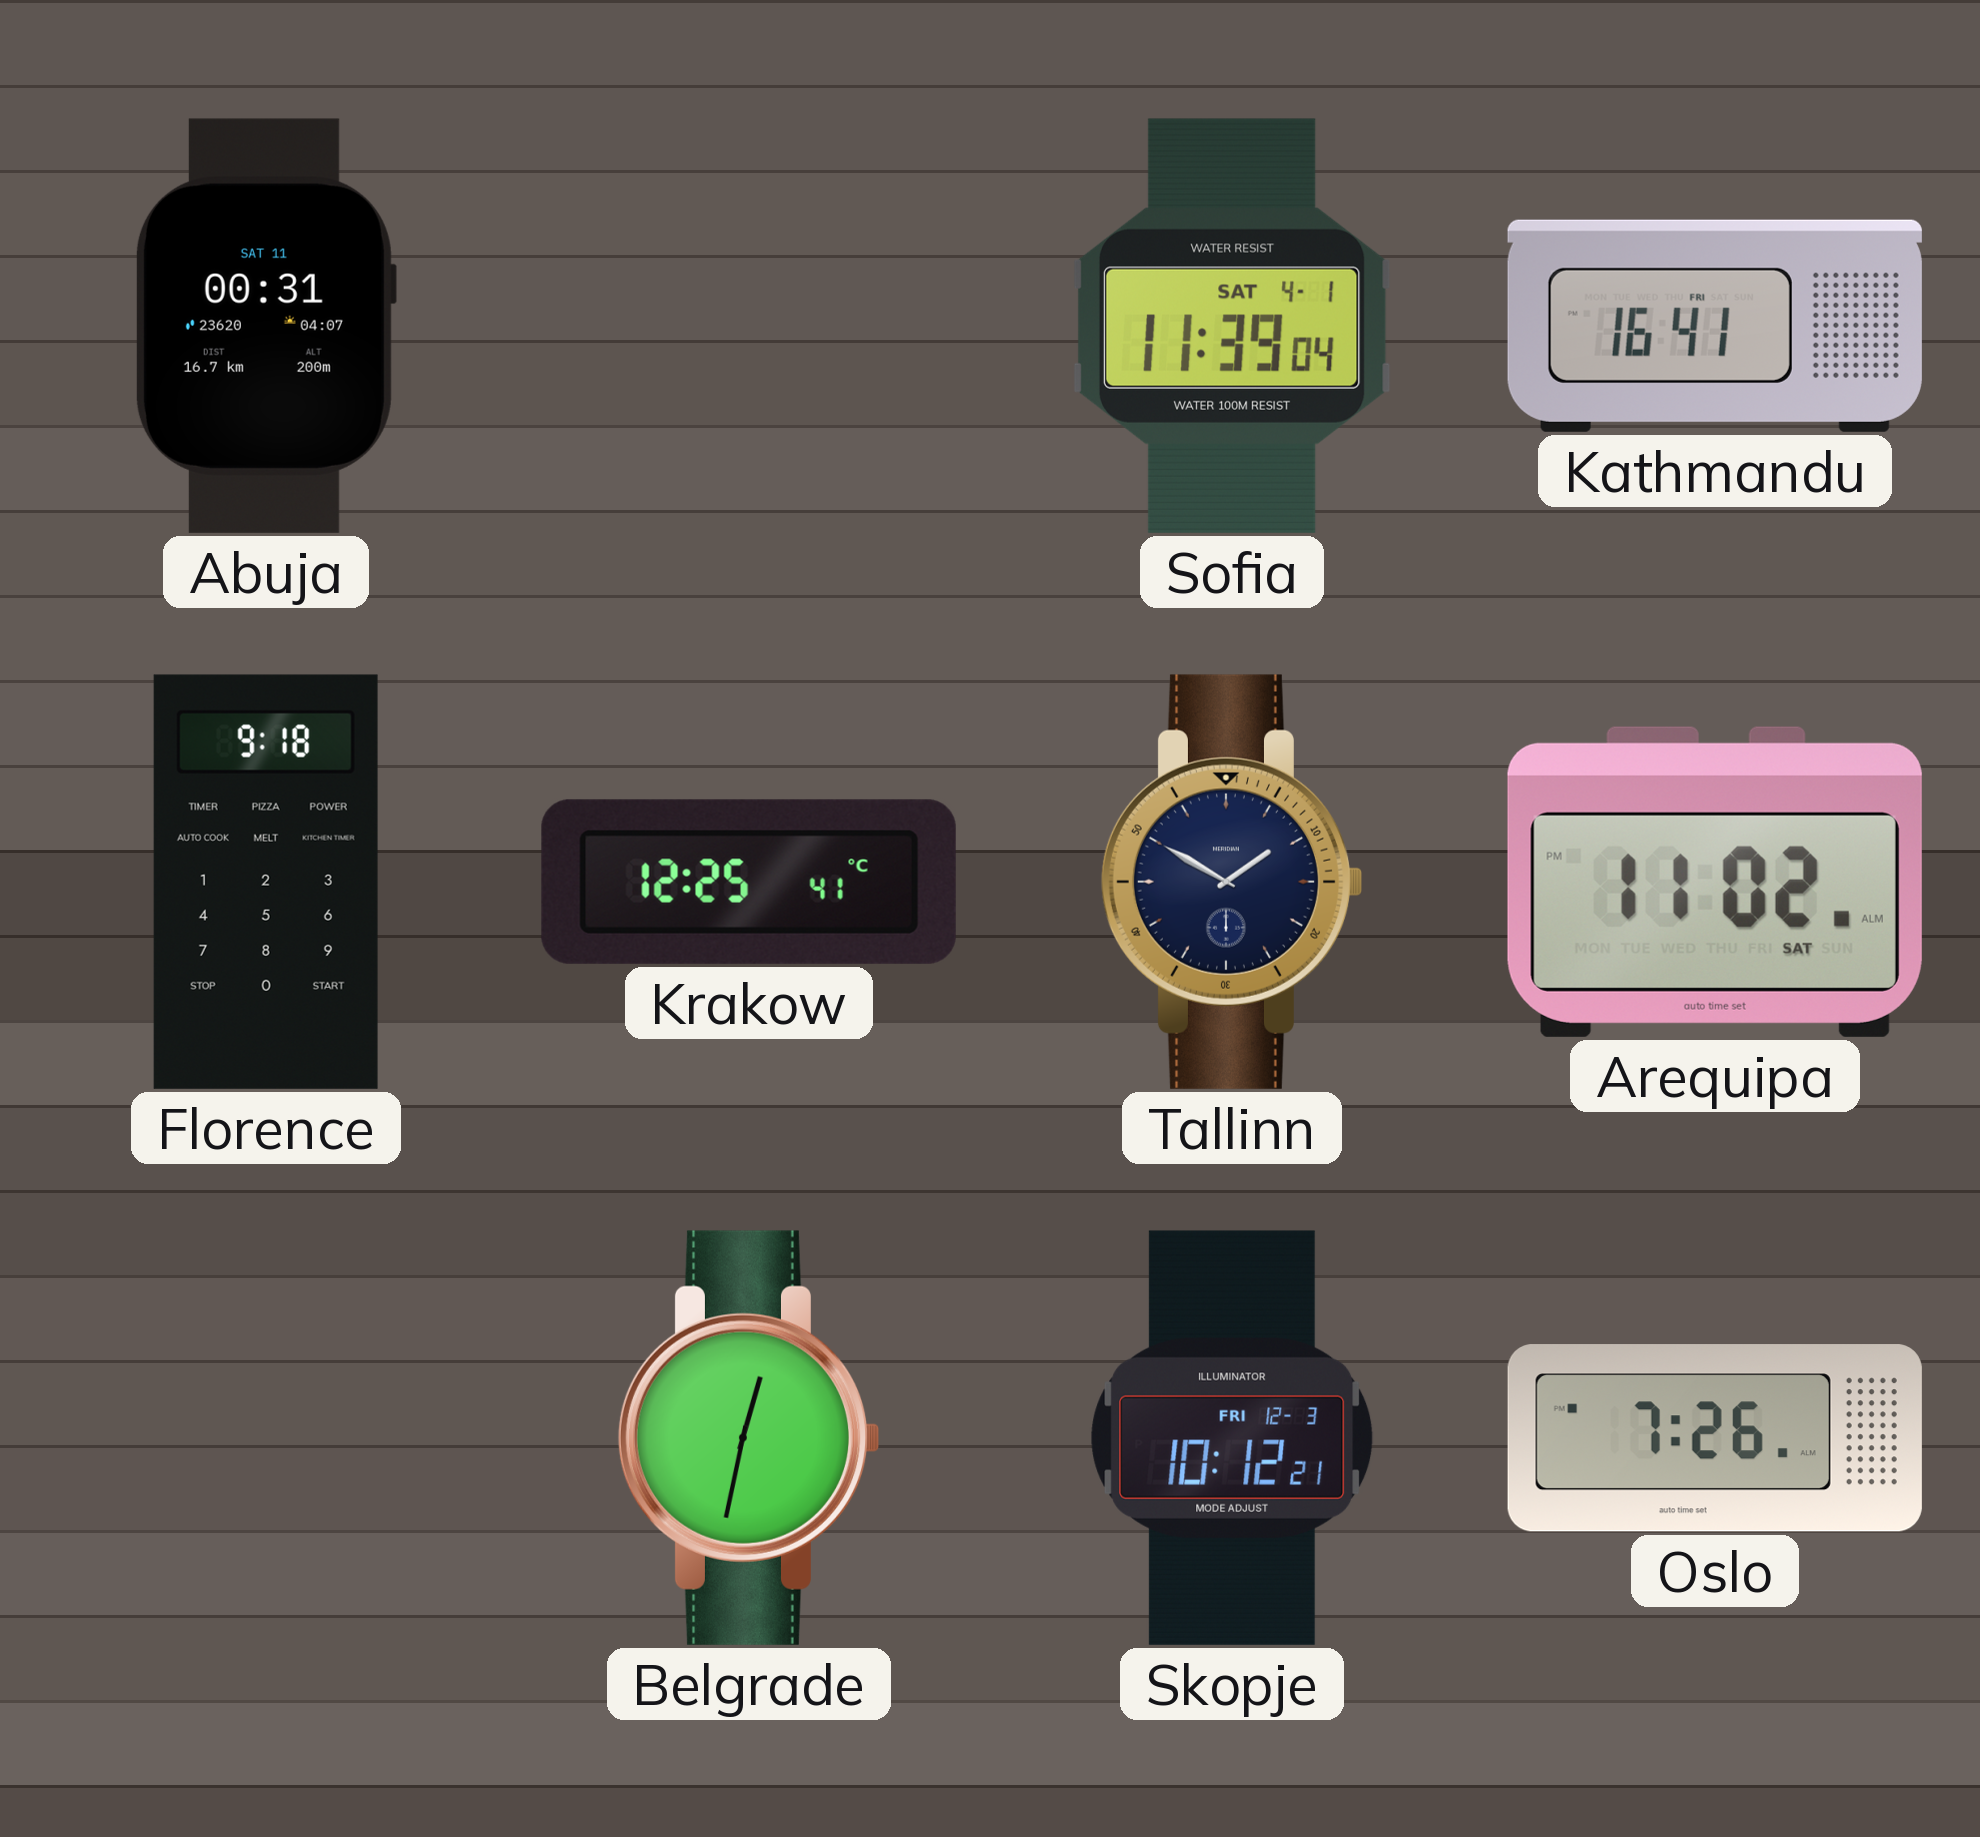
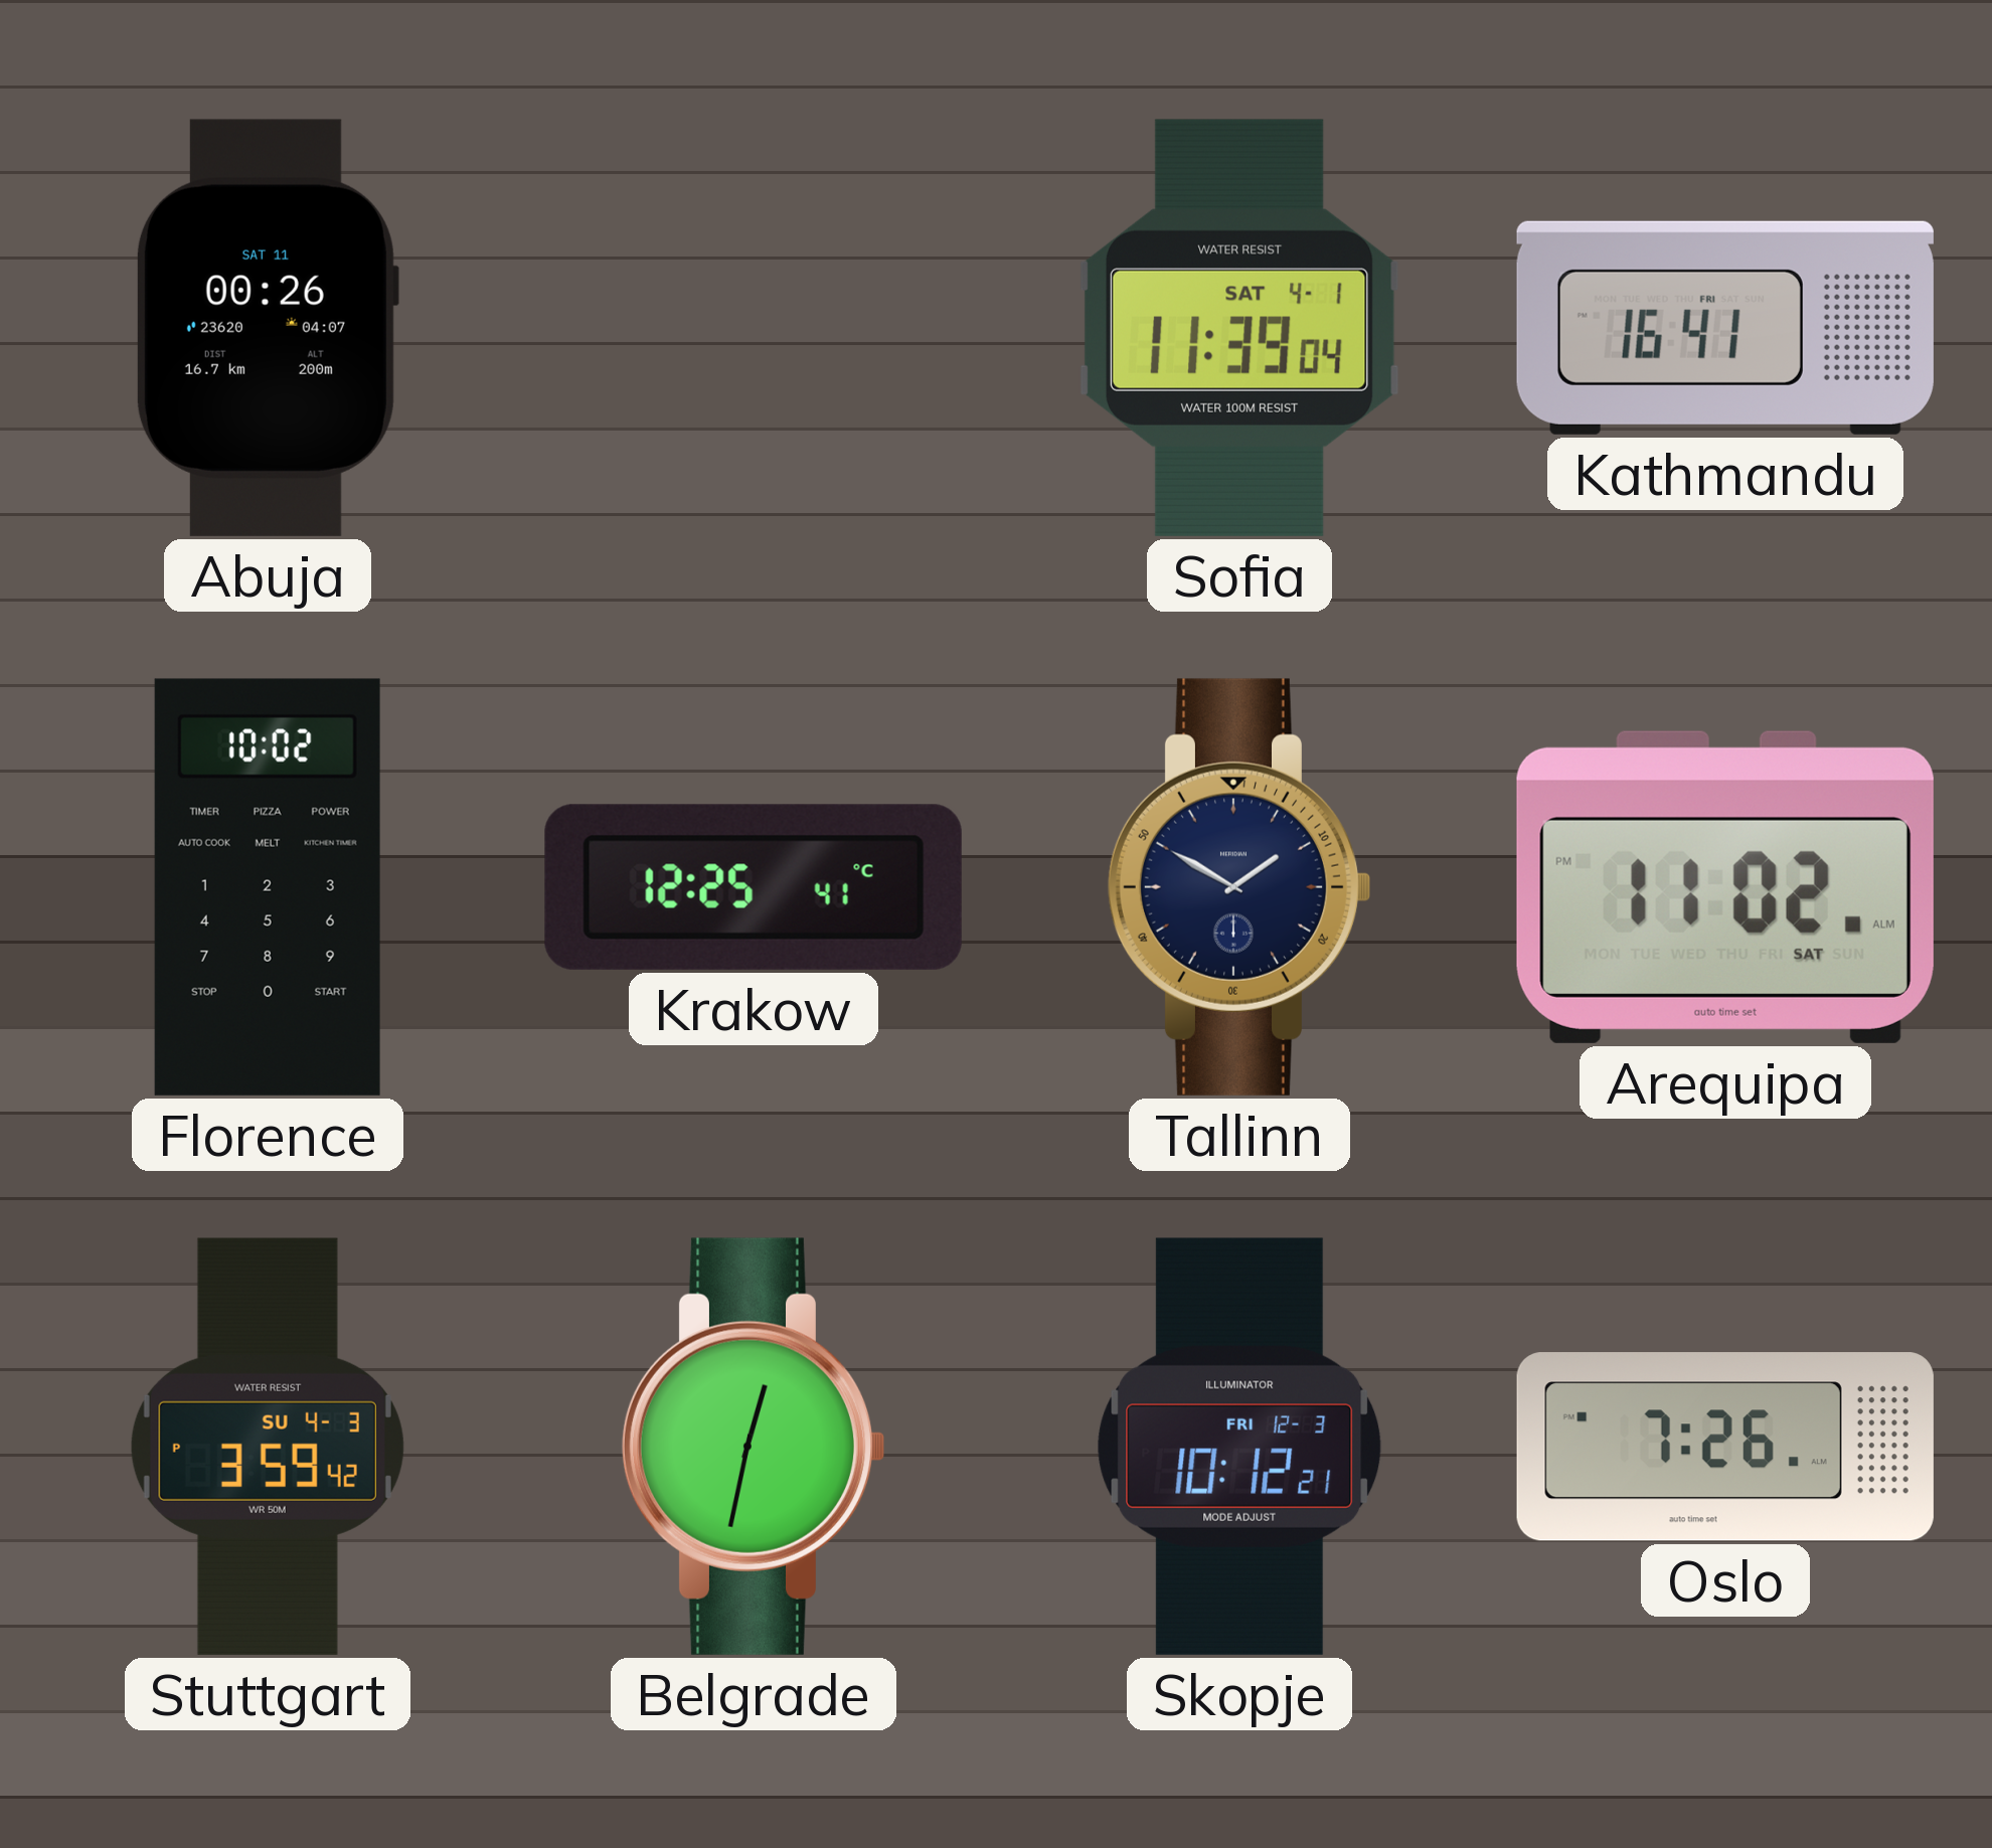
Abuja: 00:31 -> 00:26
Florence: 9:18 -> 10:02
Stuttgart: none -> 3:59
